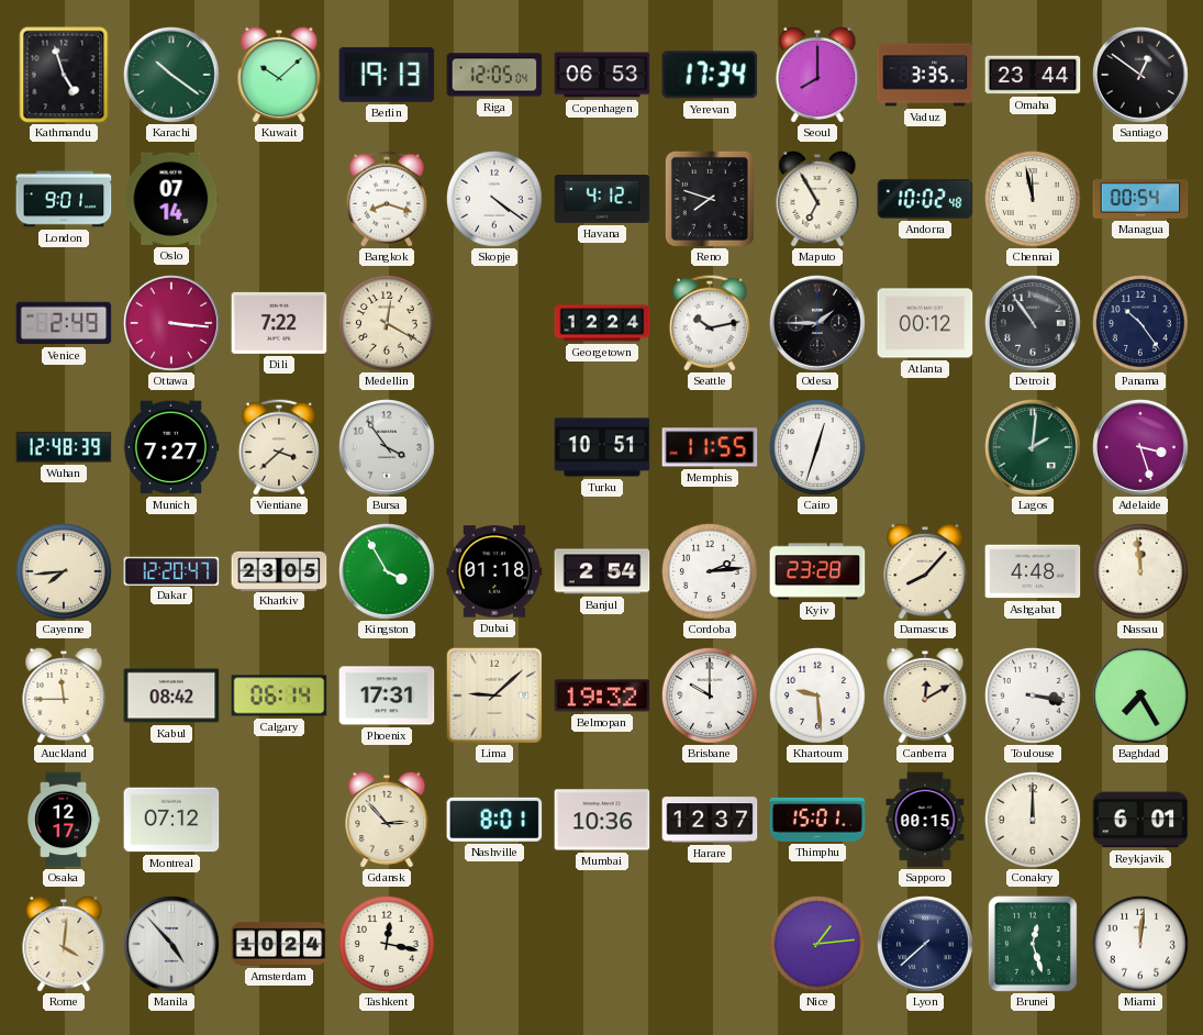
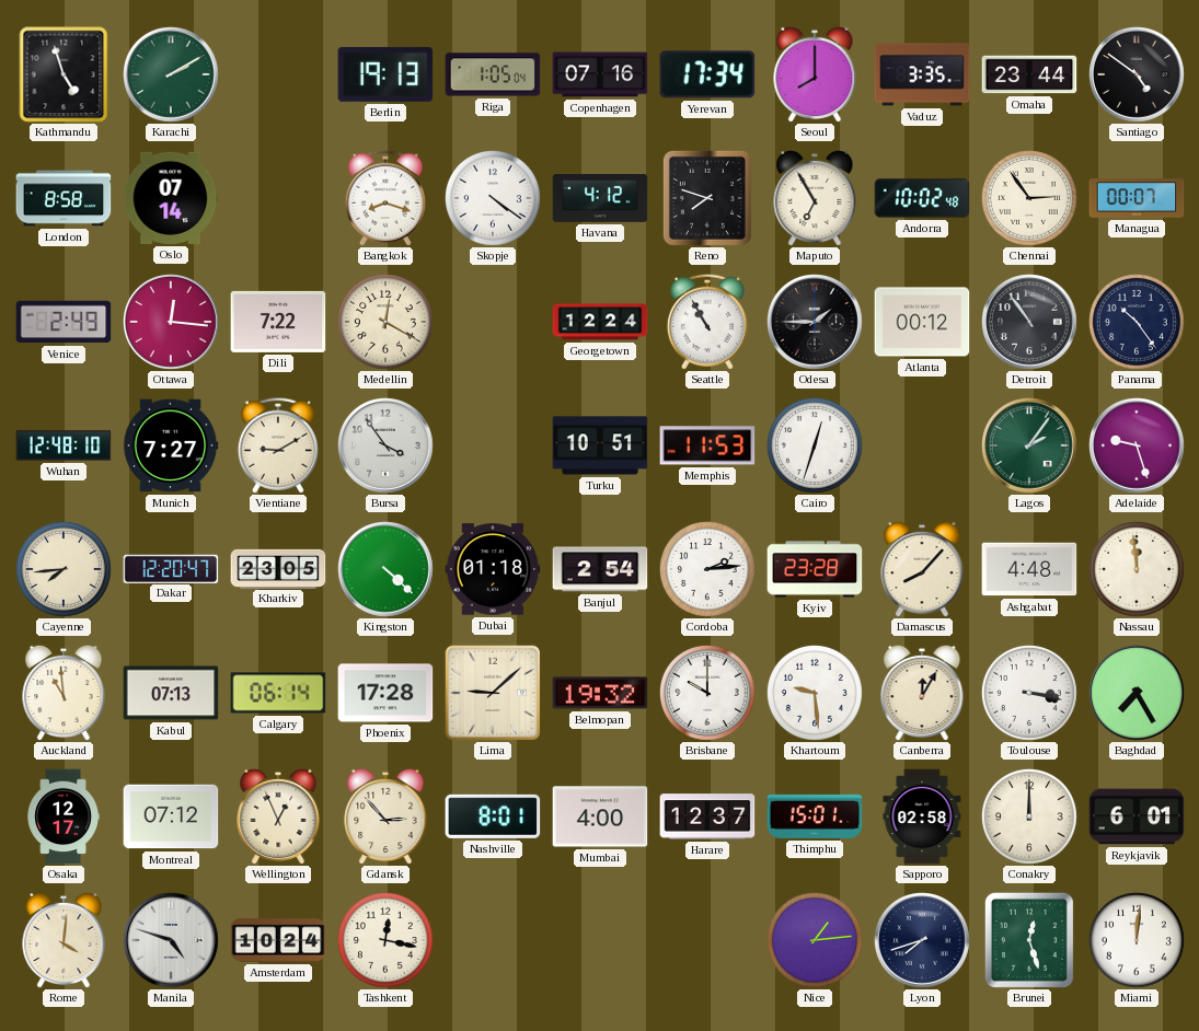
Karachi: 10:21 -> 2:10
Kuwait: 10:08 -> none
Riga: 12:05 -> 1:05
Copenhagen: 06:53 -> 07:16
Santiago: 12:51 -> 4:51
London: 9:01 -> 8:58
Chennai: 11:58 -> 2:54
Managua: 00:54 -> 00:07
Ottawa: 3:16 -> 12:16
Seattle: 10:13 -> 10:55
Wuhan: 12:48:39 -> 12:48:10
Vientiane: 3:38 -> 9:10
Memphis: 11:55 -> 11:53
Lagos: 2:01 -> 2:06
Adelaide: 3:27 -> 9:27
Kingston: 3:55 -> 4:22
Auckland: 11:45 -> 10:59
Kabul: 08:42 -> 07:13
Phoenix: 17:31 -> 17:28
Canberra: 12:10 -> 12:05
Wellington: none -> 12:56
Mumbai: 10:36 -> 4:00
Sapporo: 00:15 -> 02:58
Manila: 4:53 -> 4:48
Lyon: 7:38 -> 7:42
